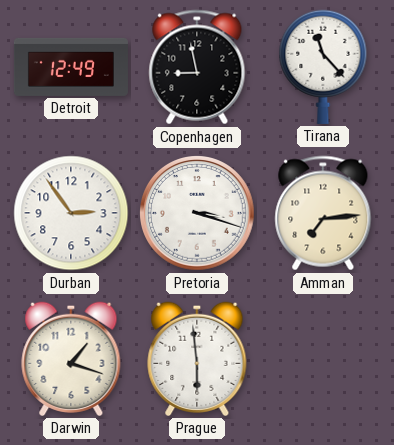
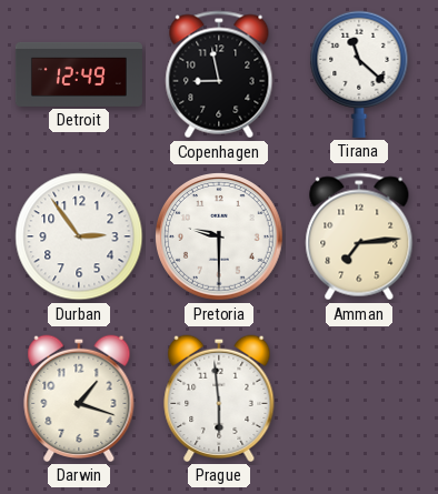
Tirana: 11:23 -> 11:22
Pretoria: 3:18 -> 9:30
